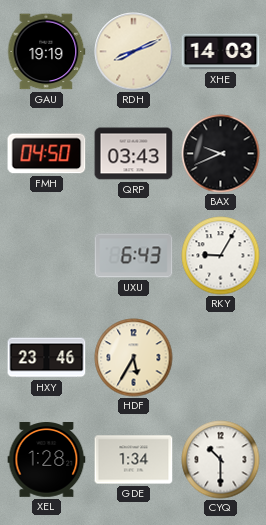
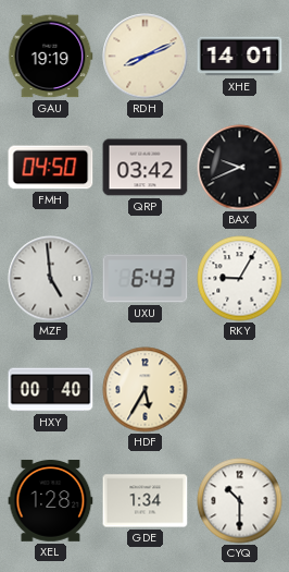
XHE: 14:03 -> 14:01
QRP: 03:43 -> 03:42
MZF: none -> 4:59
HXY: 23:46 -> 00:40
